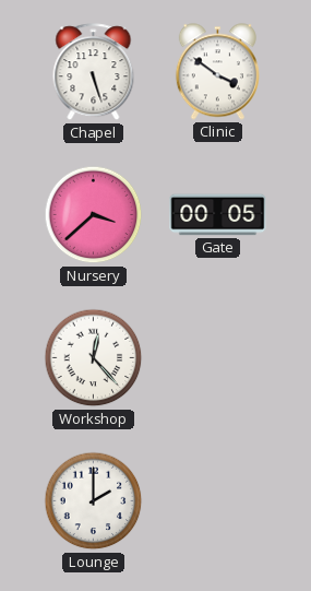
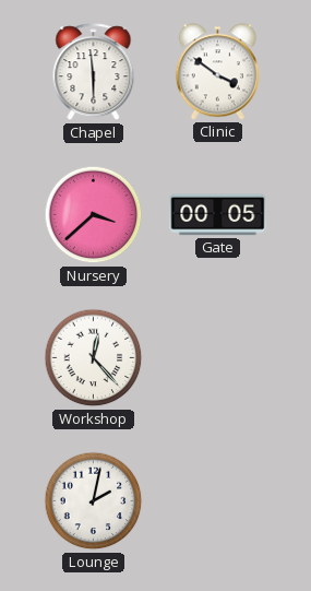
Chapel: 5:27 -> 5:59
Lounge: 2:00 -> 2:02
